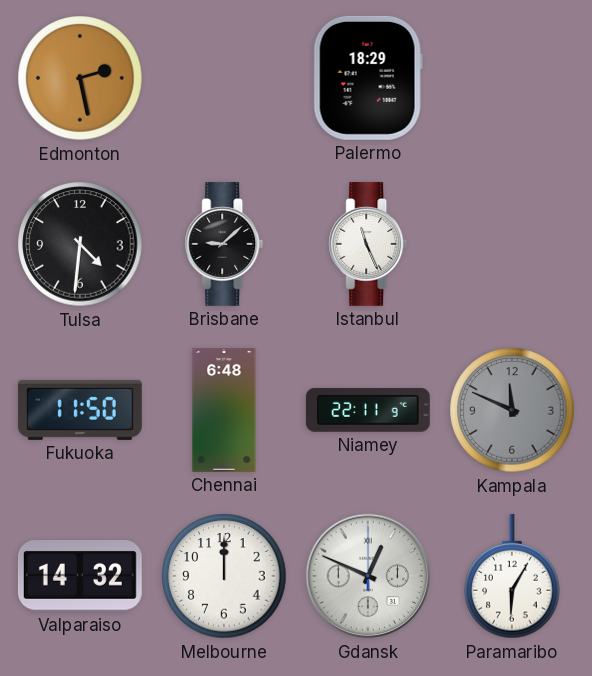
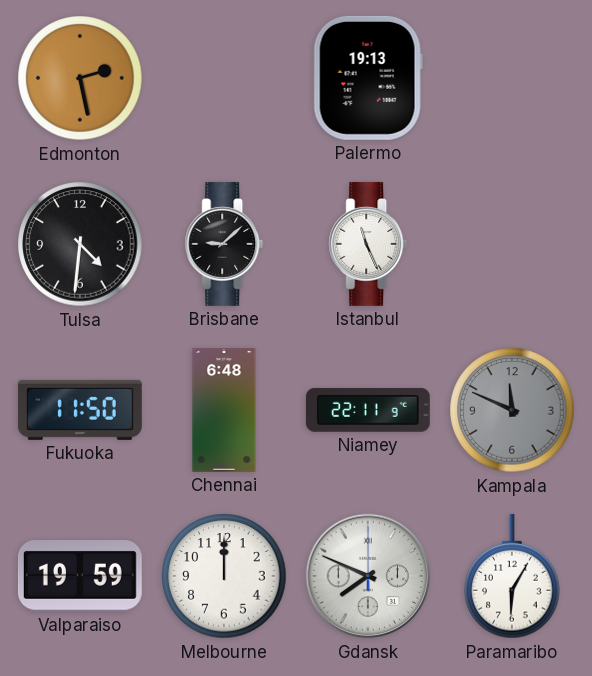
Palermo: 18:29 -> 19:13
Valparaiso: 14:32 -> 19:59
Gdansk: 12:49 -> 7:49
